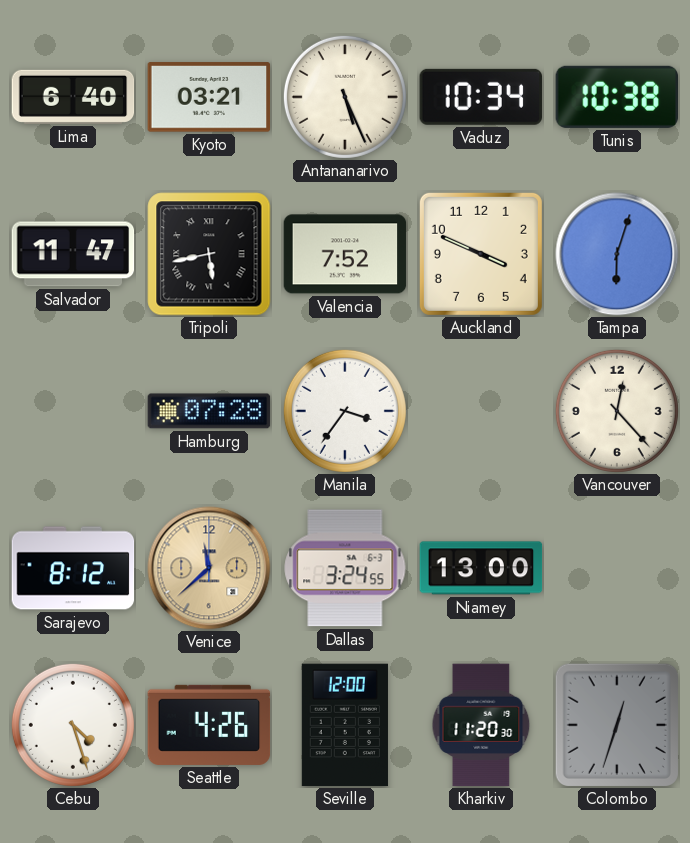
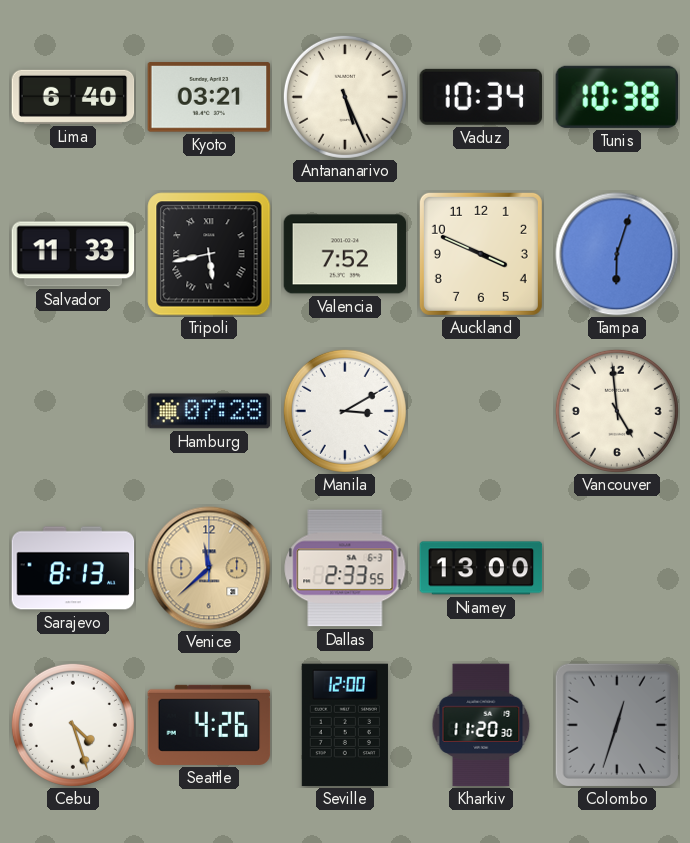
Salvador: 11:47 -> 11:33
Manila: 3:36 -> 3:10
Vancouver: 12:23 -> 4:59
Sarajevo: 8:12 -> 8:13
Dallas: 3:24 -> 2:33
